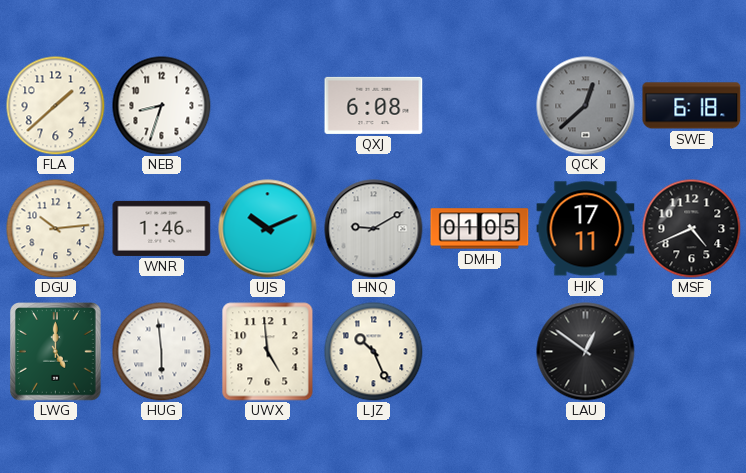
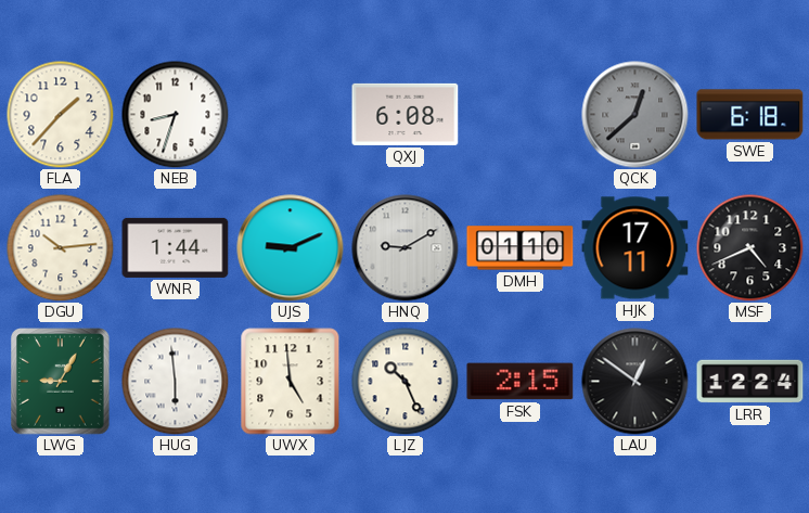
FLA: 1:38 -> 1:37
WNR: 1:46 -> 1:44
UJS: 10:11 -> 9:11
DMH: 01:05 -> 01:10
LWG: 5:00 -> 9:05
FSK: none -> 2:15
LRR: none -> 12:24
